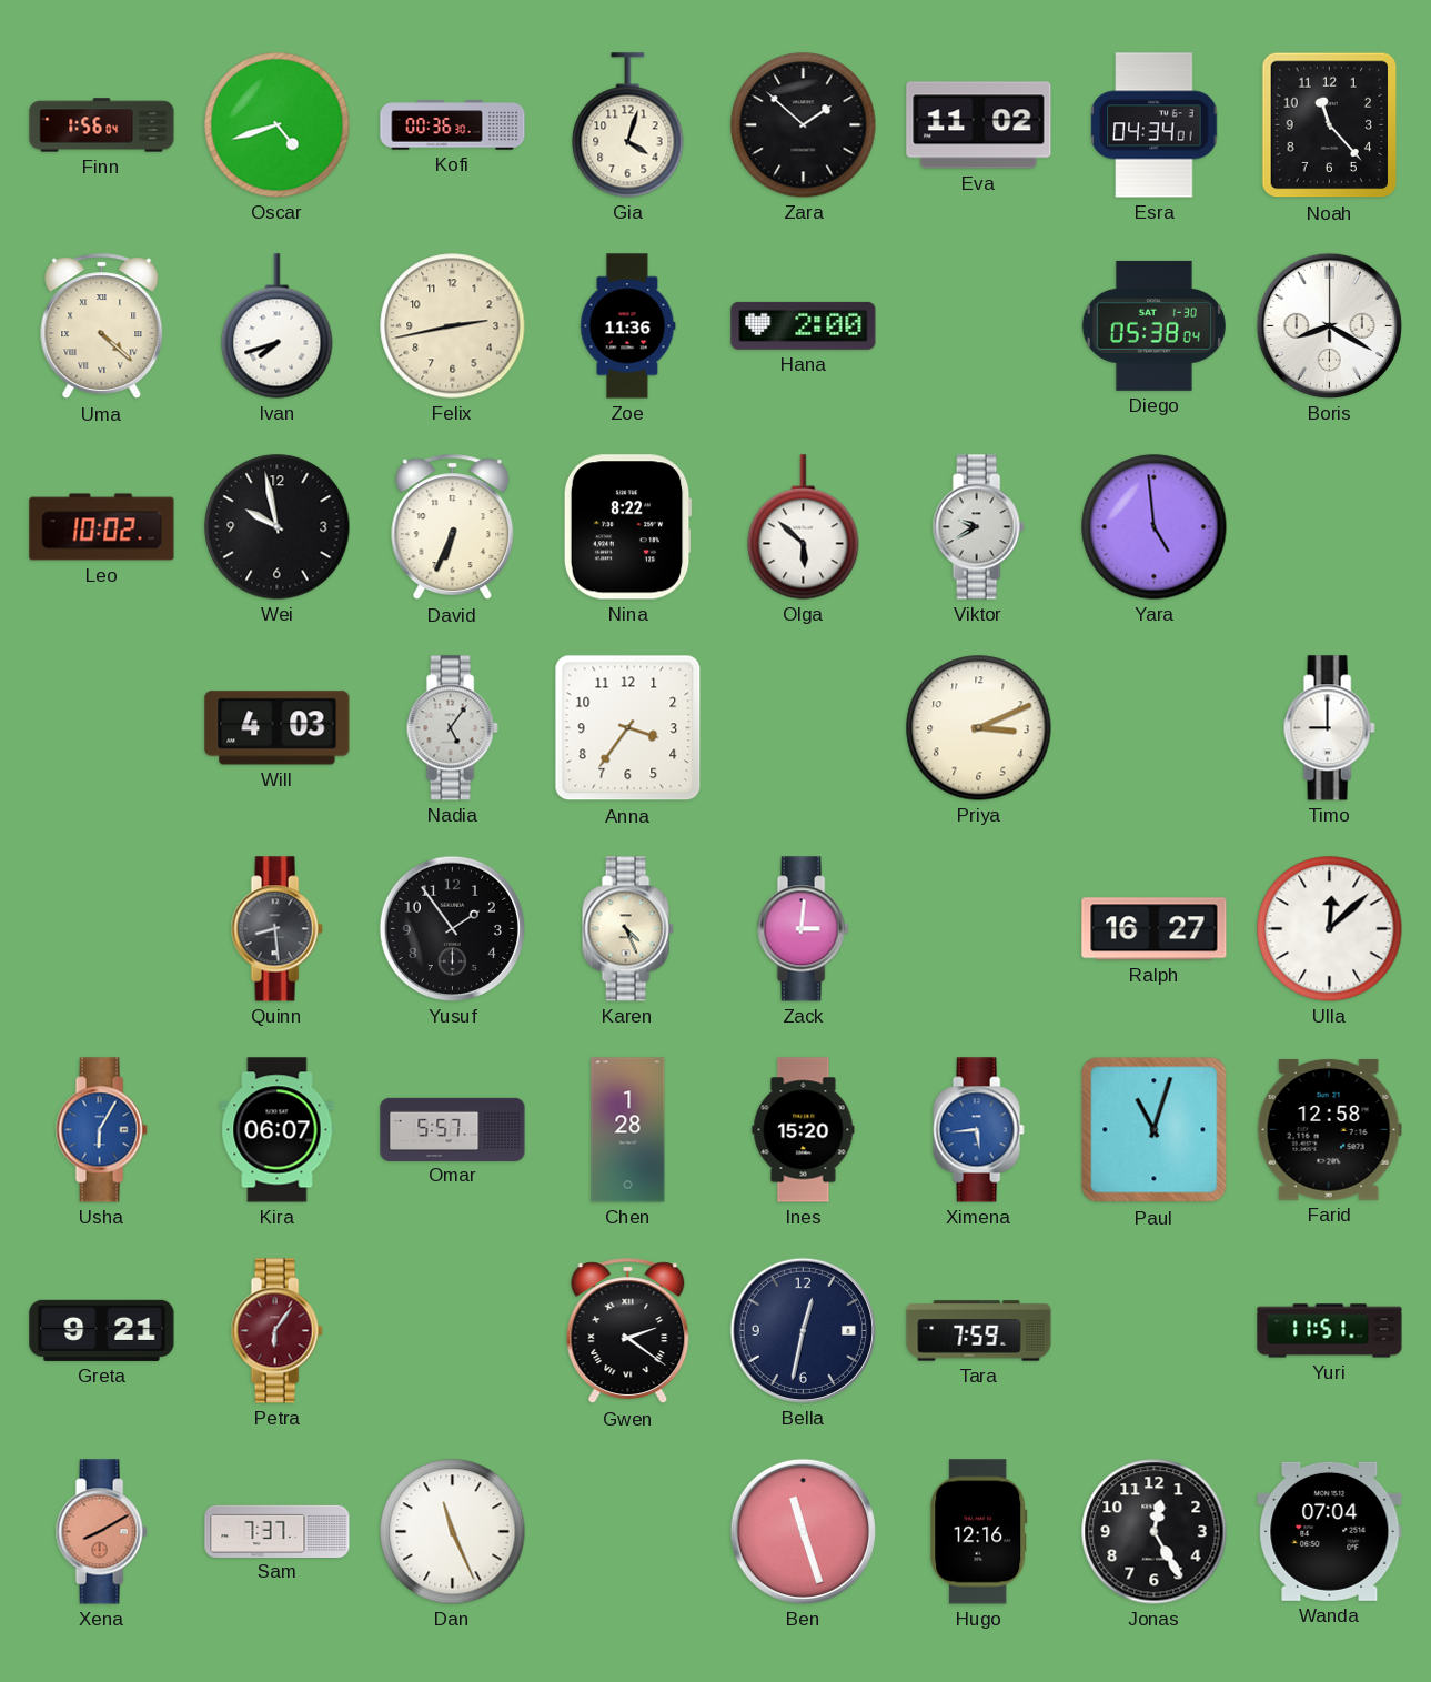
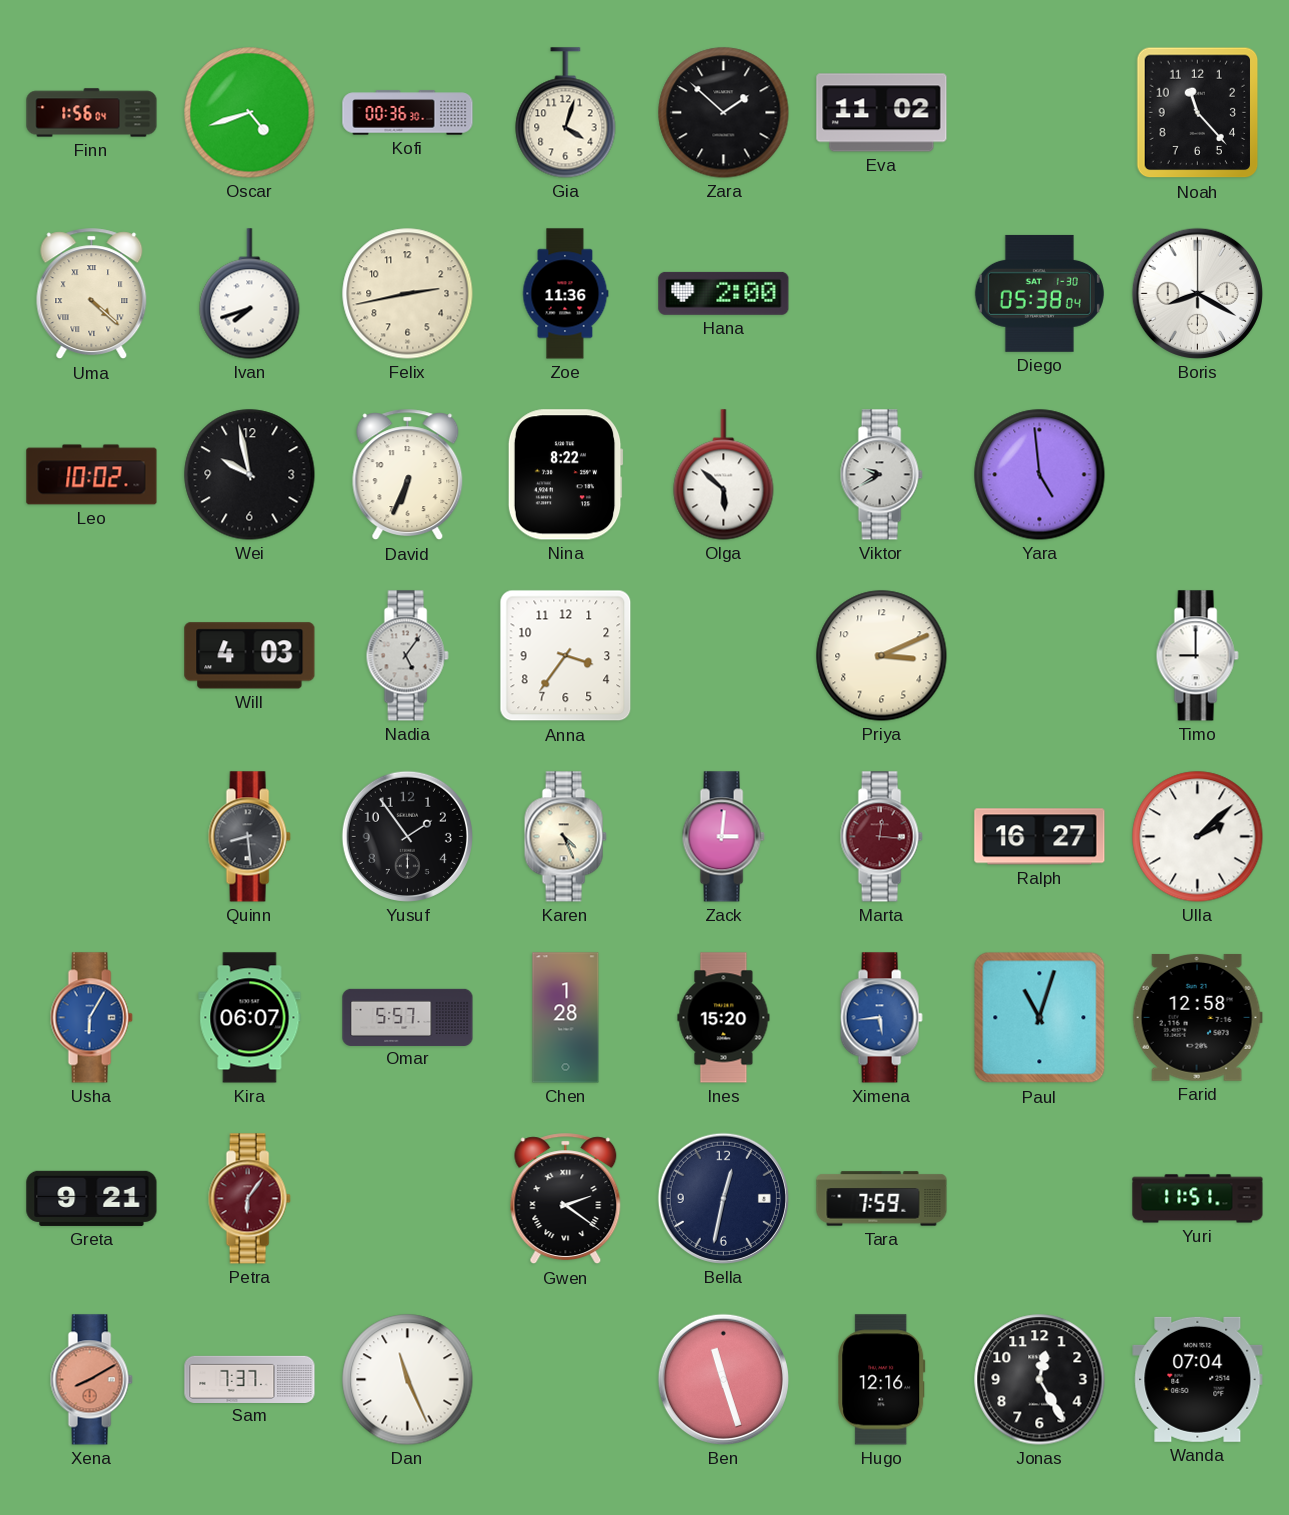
Esra: 04:34 -> none
Marta: none -> 12:16
Ulla: 12:08 -> 2:08
